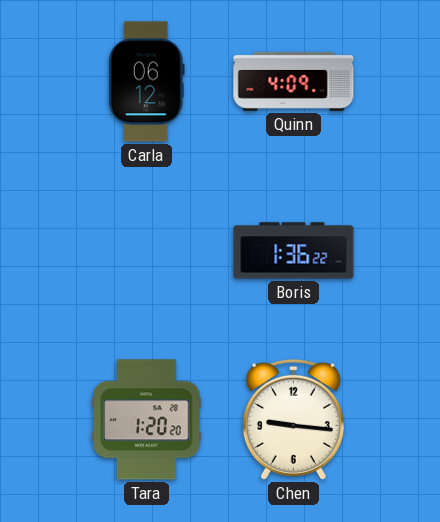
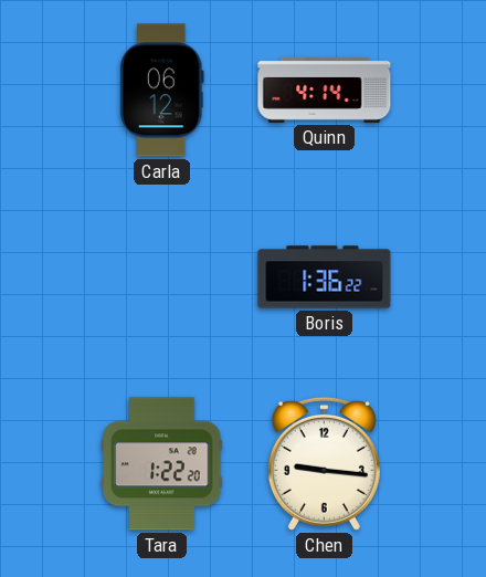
Quinn: 4:09 -> 4:14
Tara: 1:20 -> 1:22
